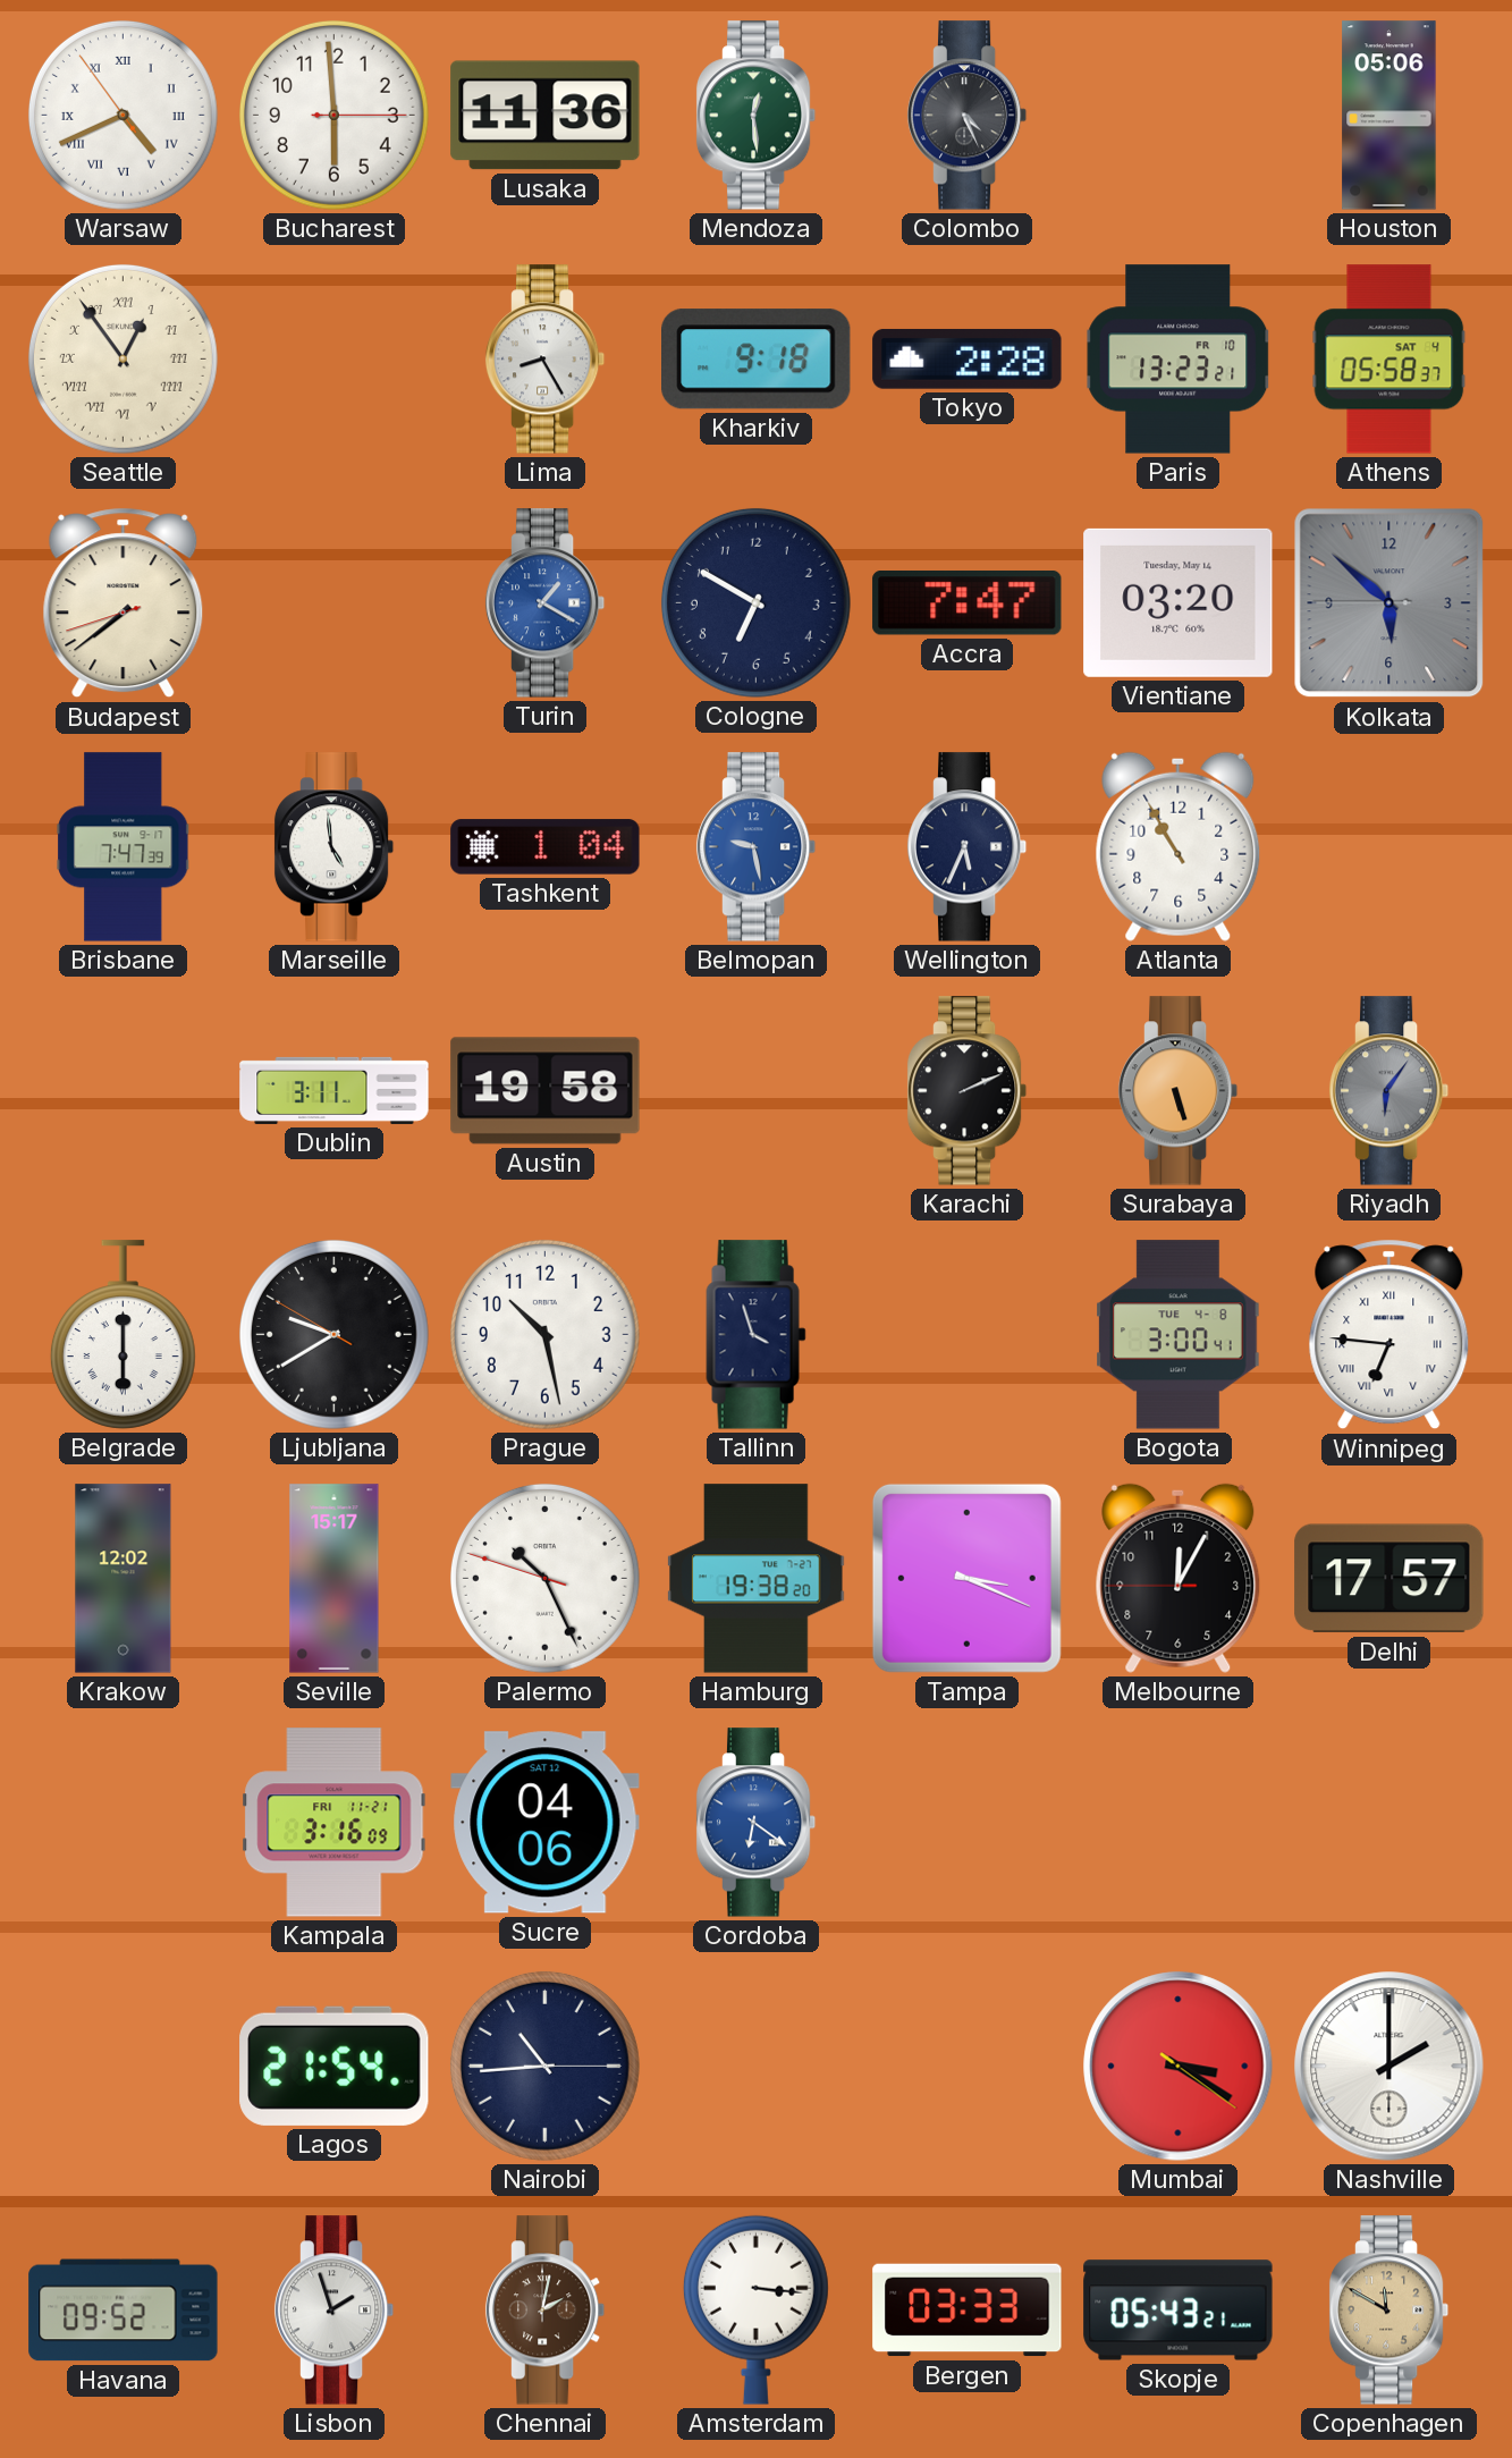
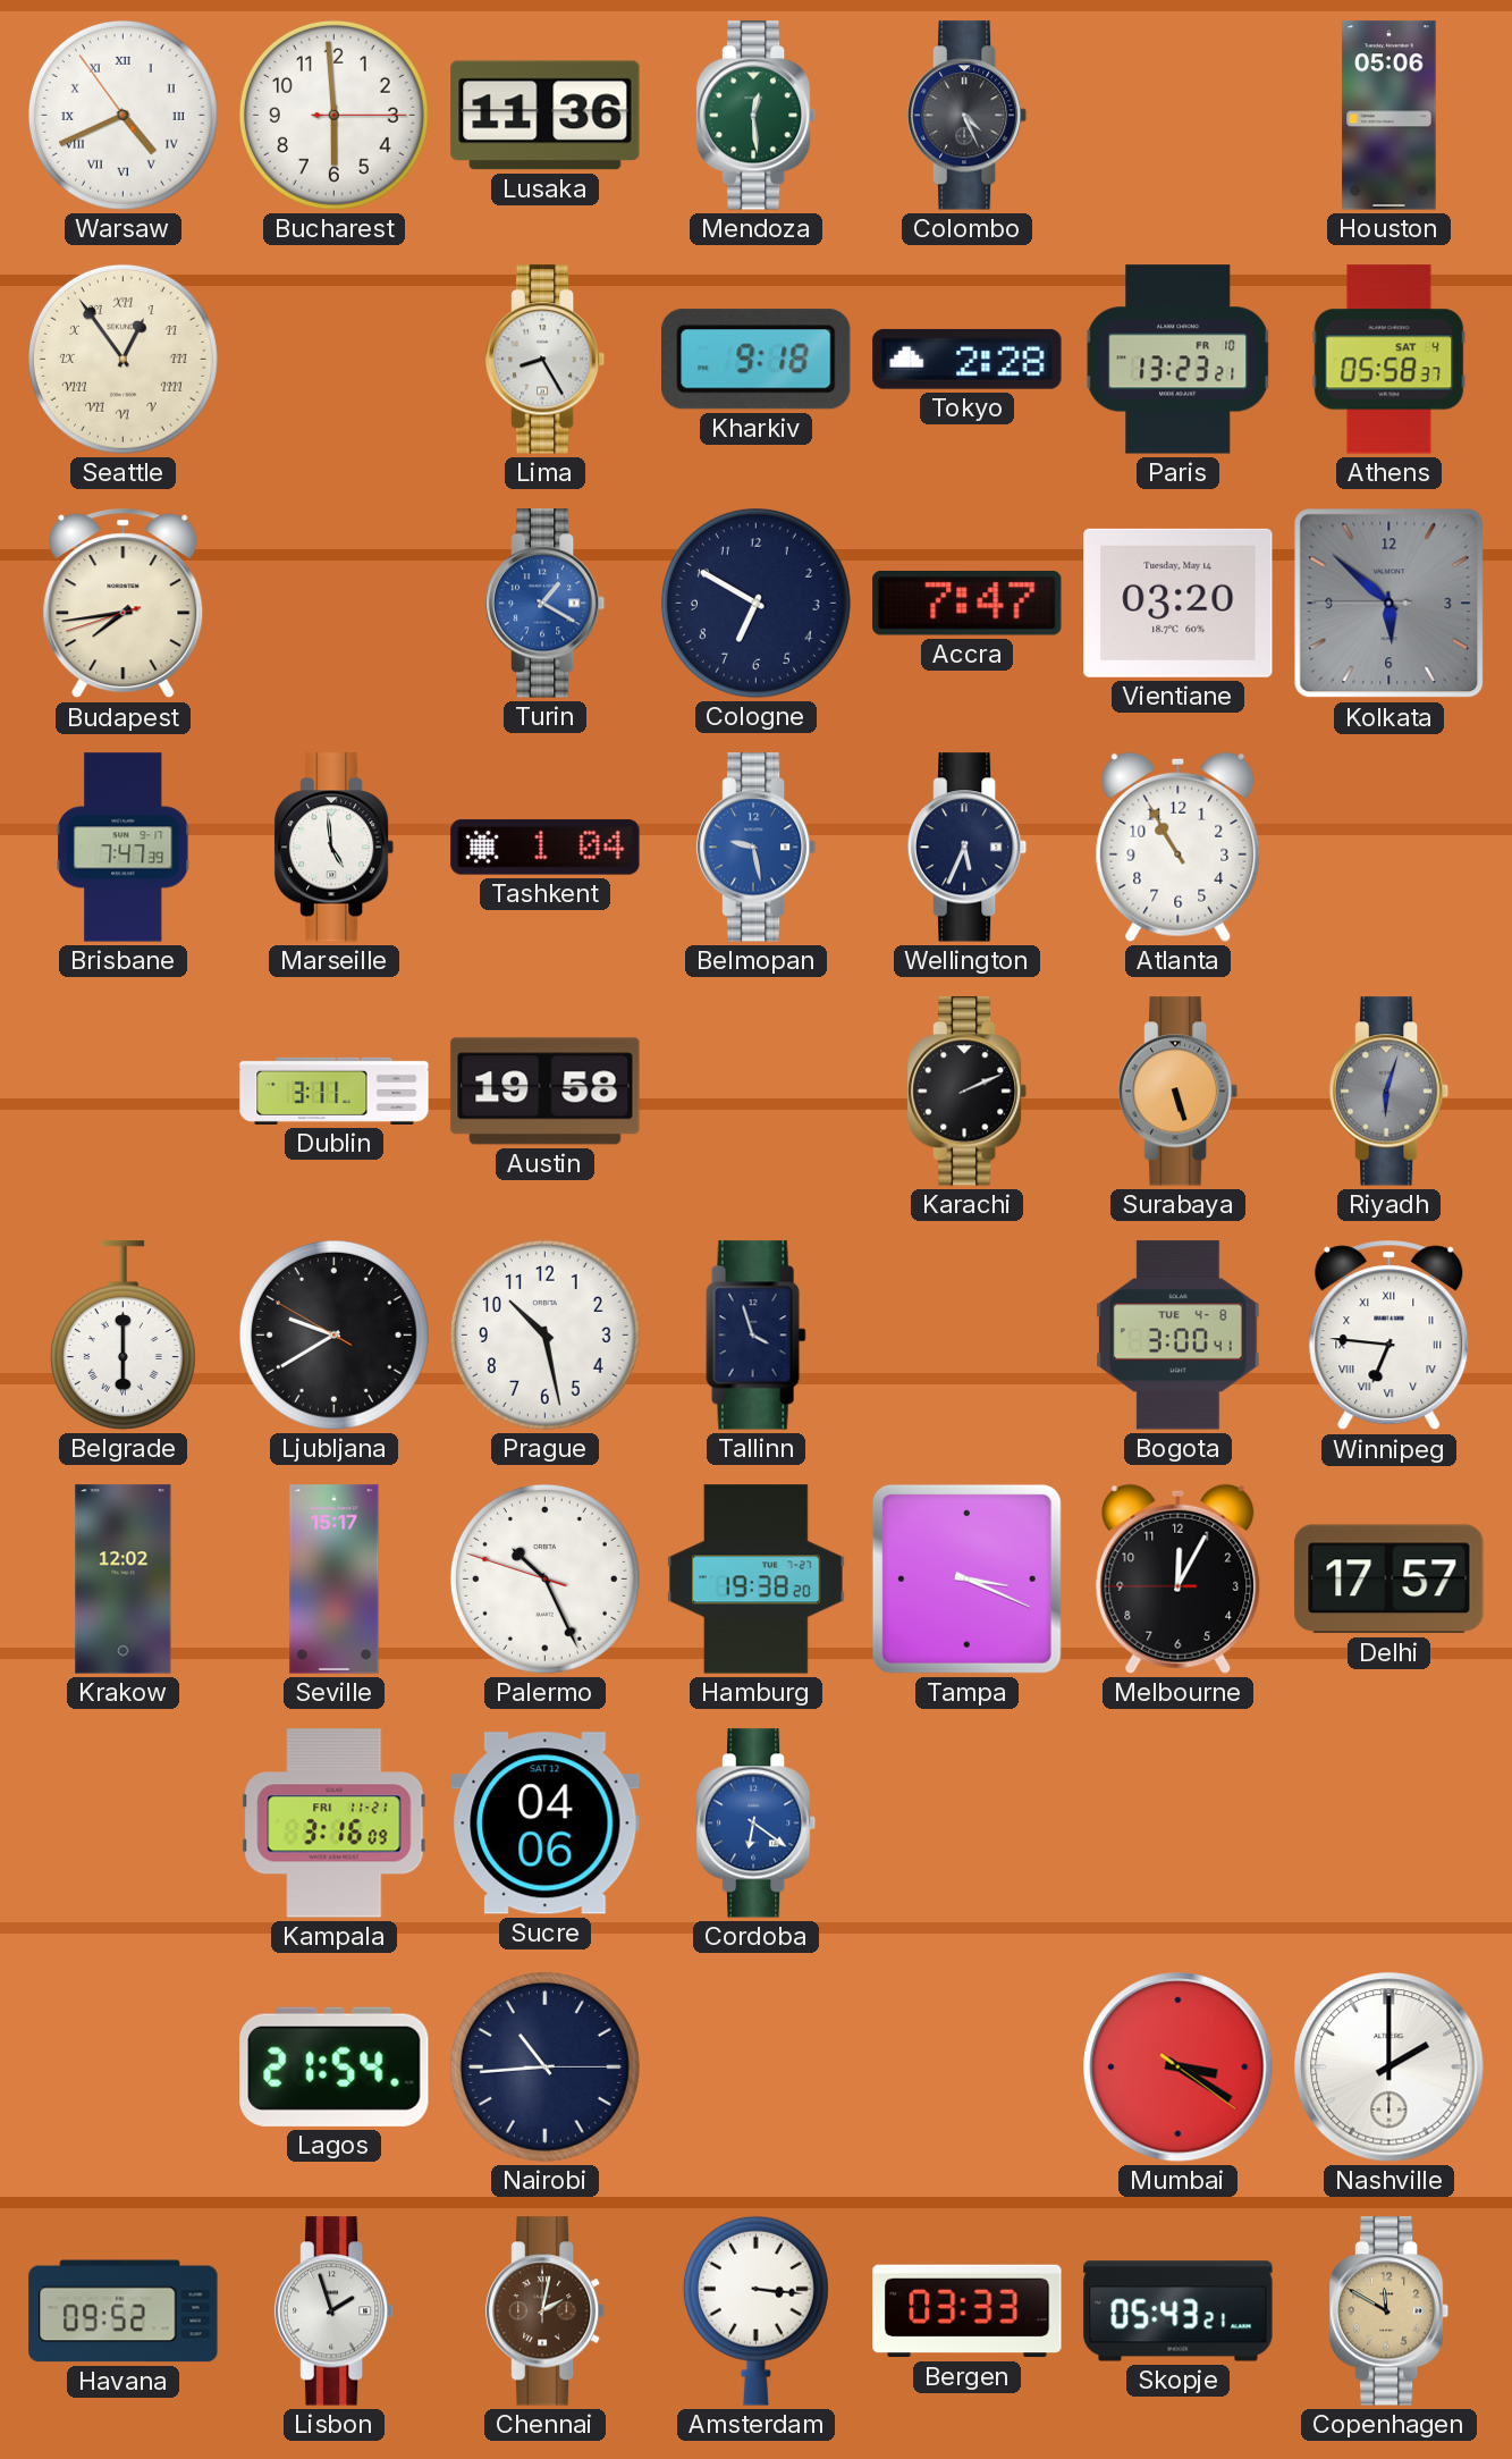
Budapest: 7:38 -> 7:43
Riyadh: 6:06 -> 6:03
